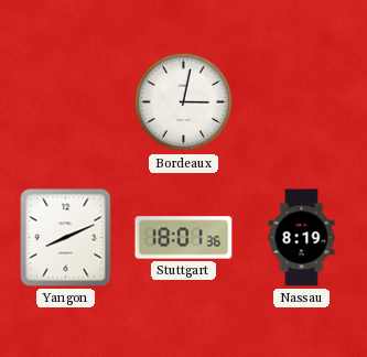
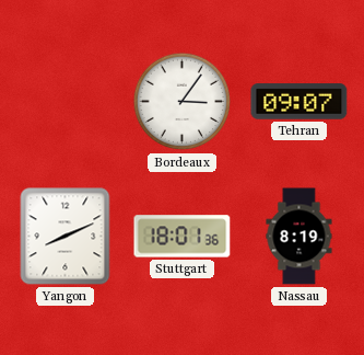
Bordeaux: 3:02 -> 3:06
Tehran: none -> 09:07
